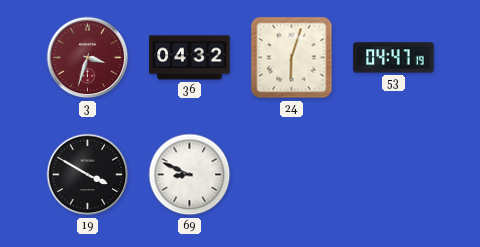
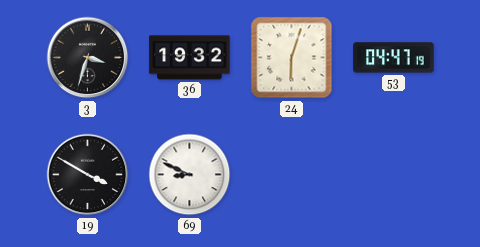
3 dial: burgundy -> black
36: 04:32 -> 19:32
